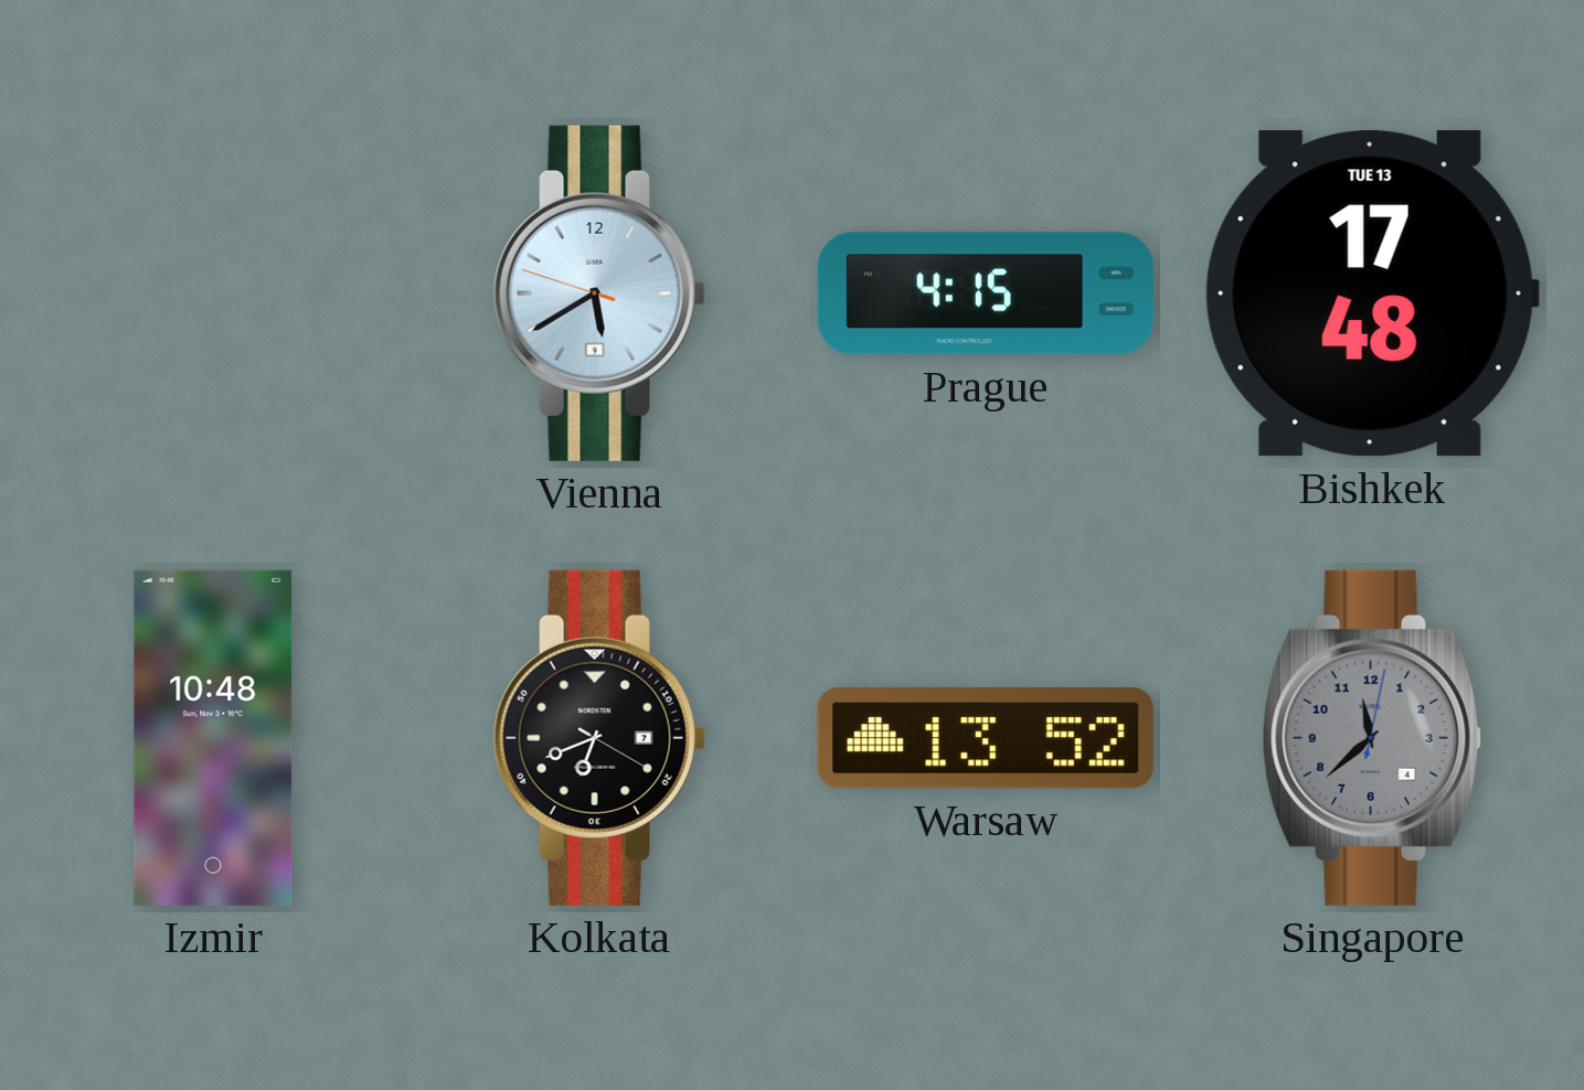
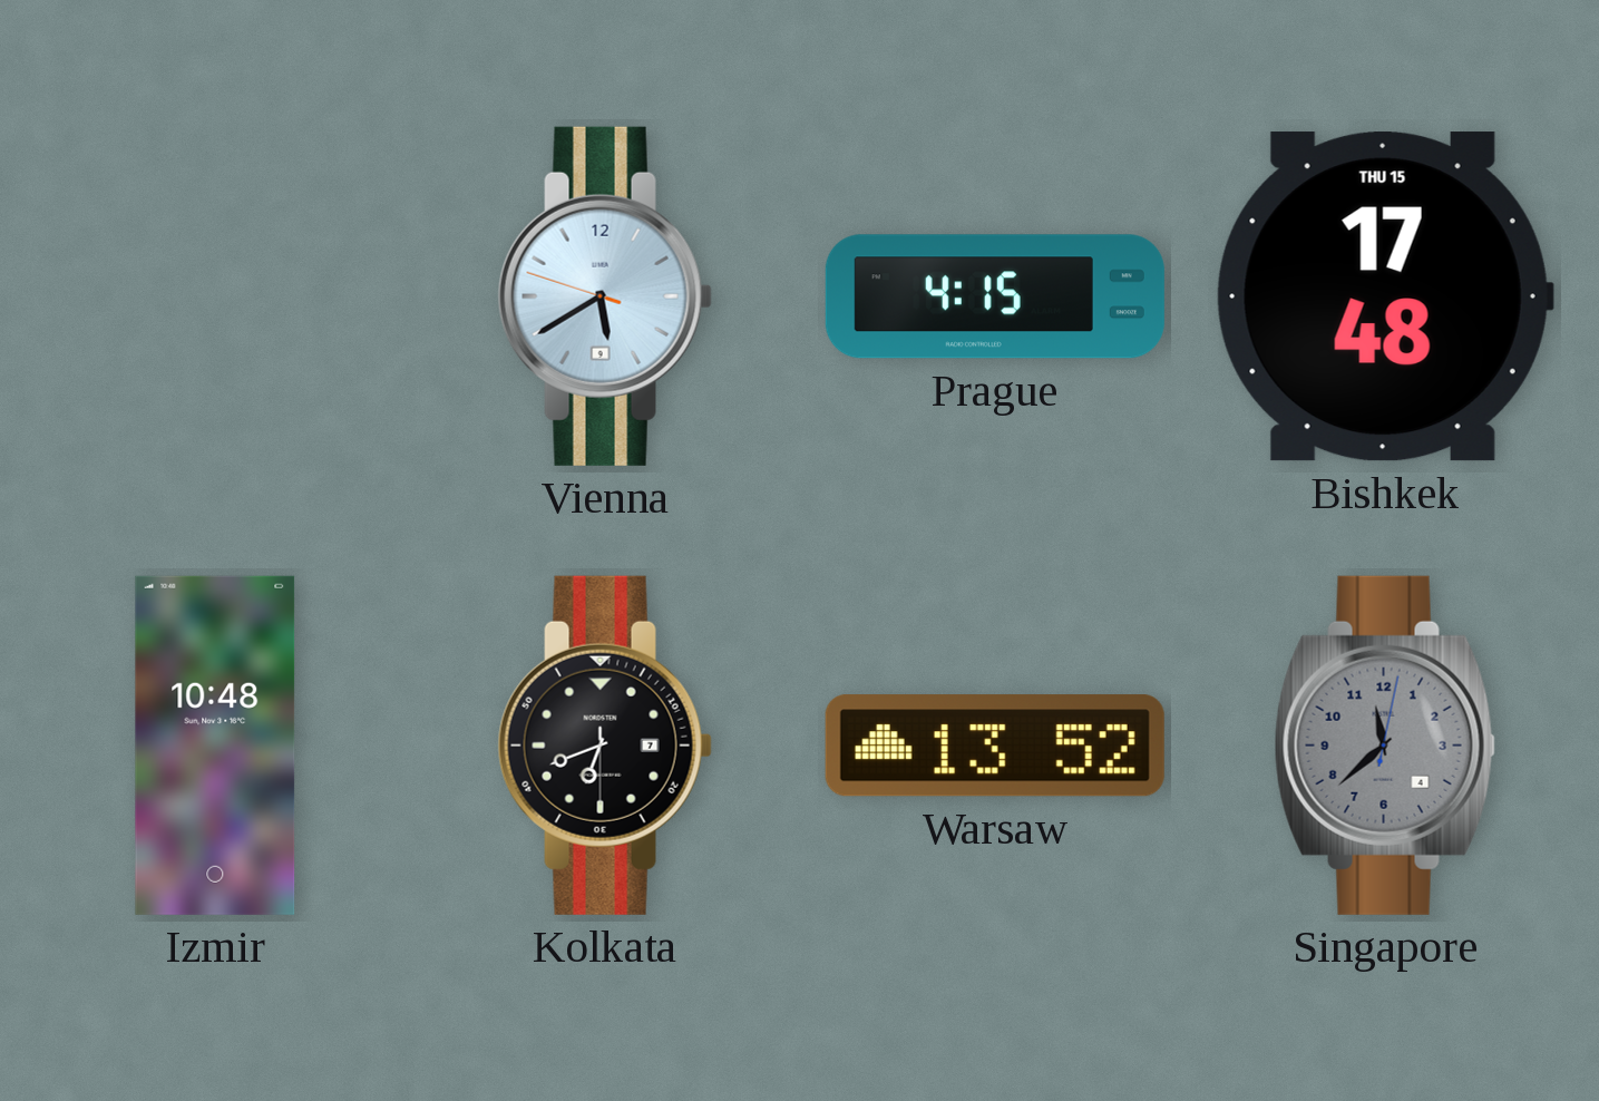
Bishkek date: TUE 13 -> THU 15
Kolkata: 6:41:20 -> 6:41:30
